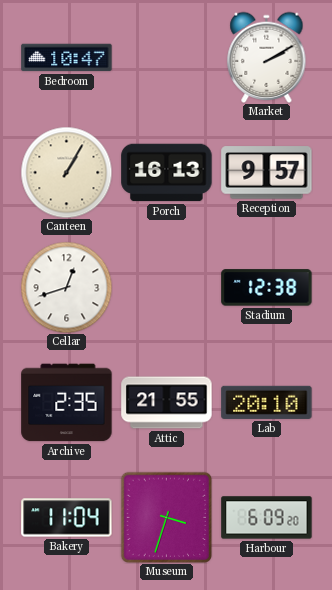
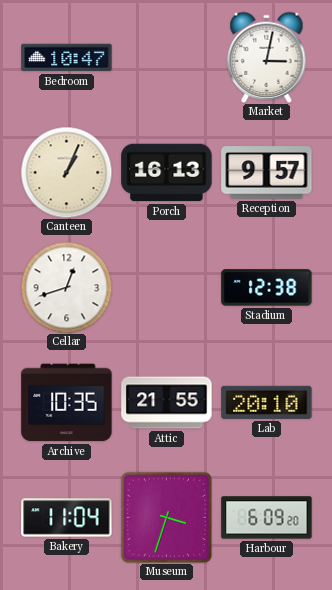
Market: 2:10 -> 3:02
Canteen: 1:05 -> 1:04
Archive: 2:35 -> 10:35
